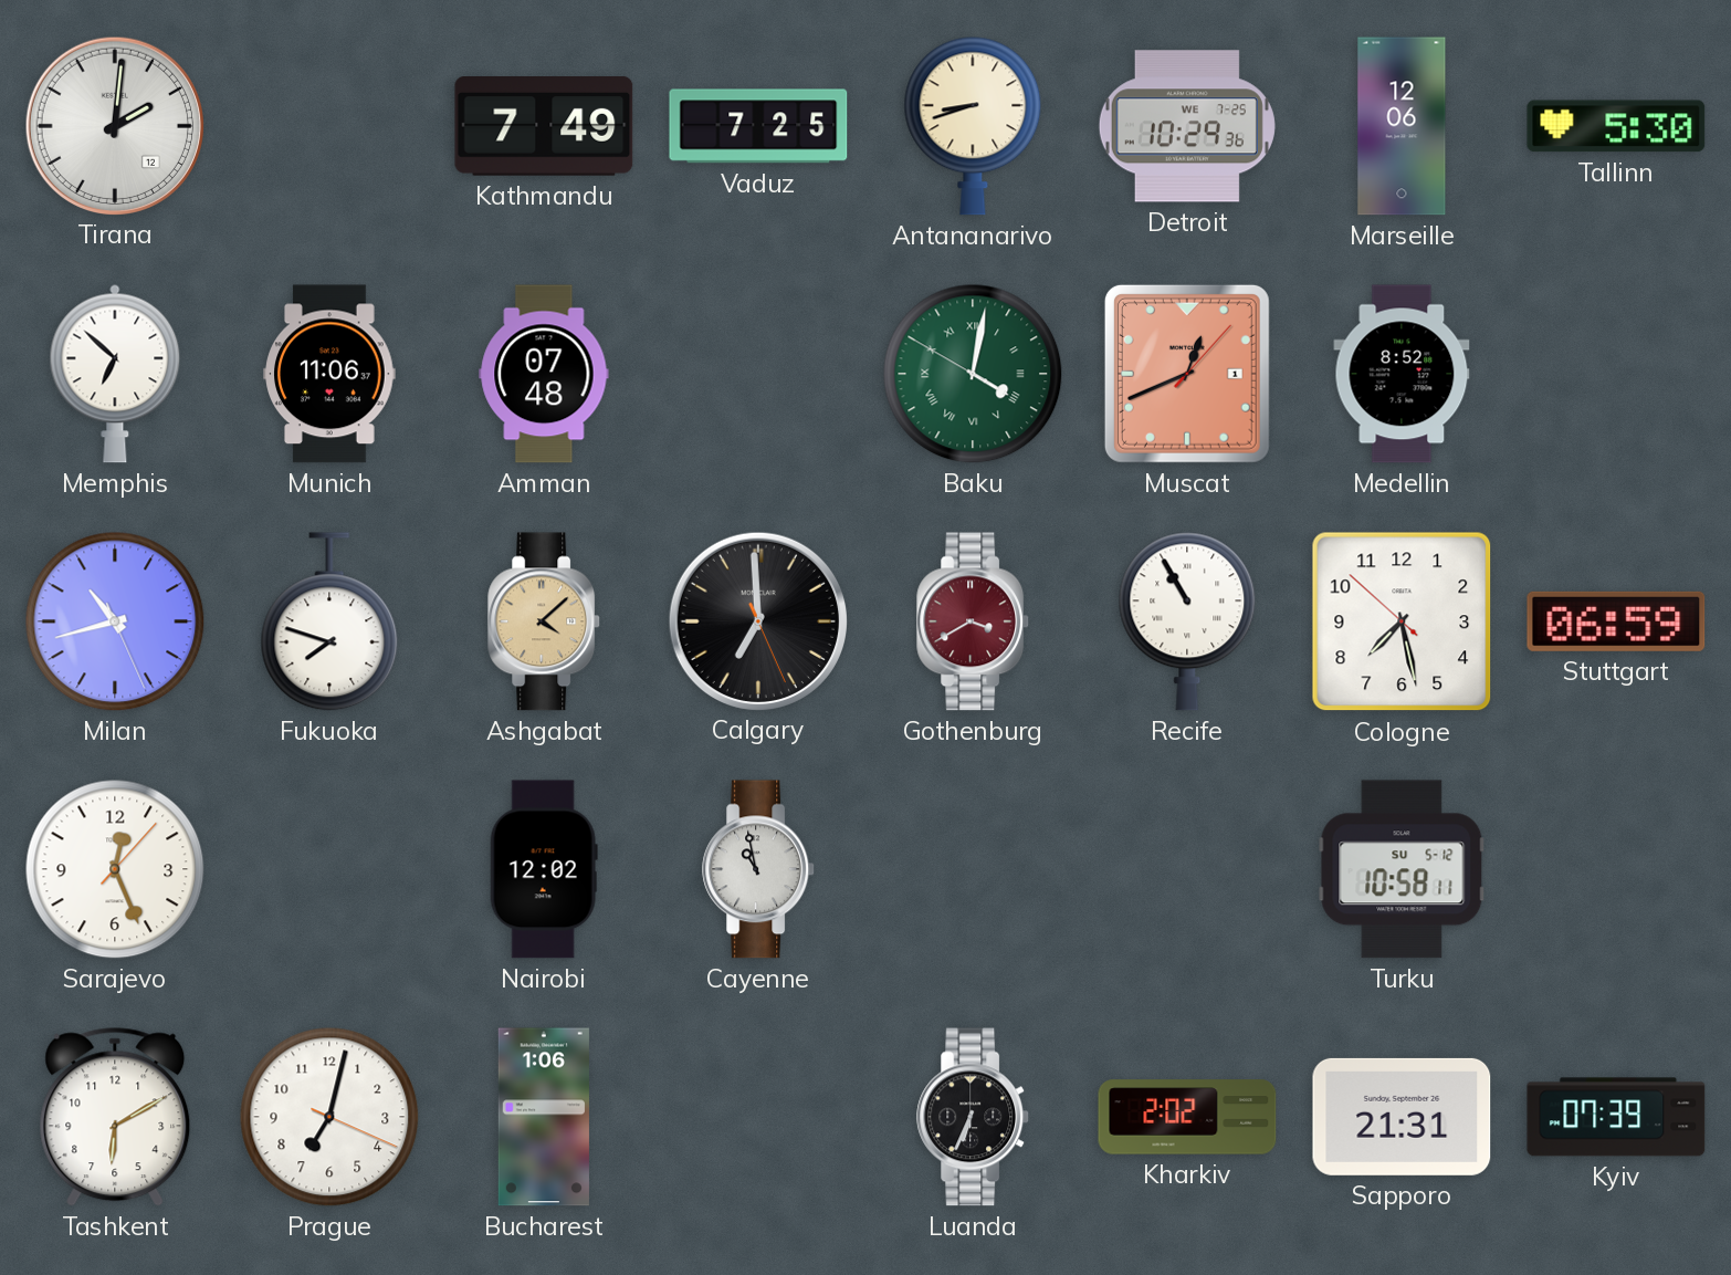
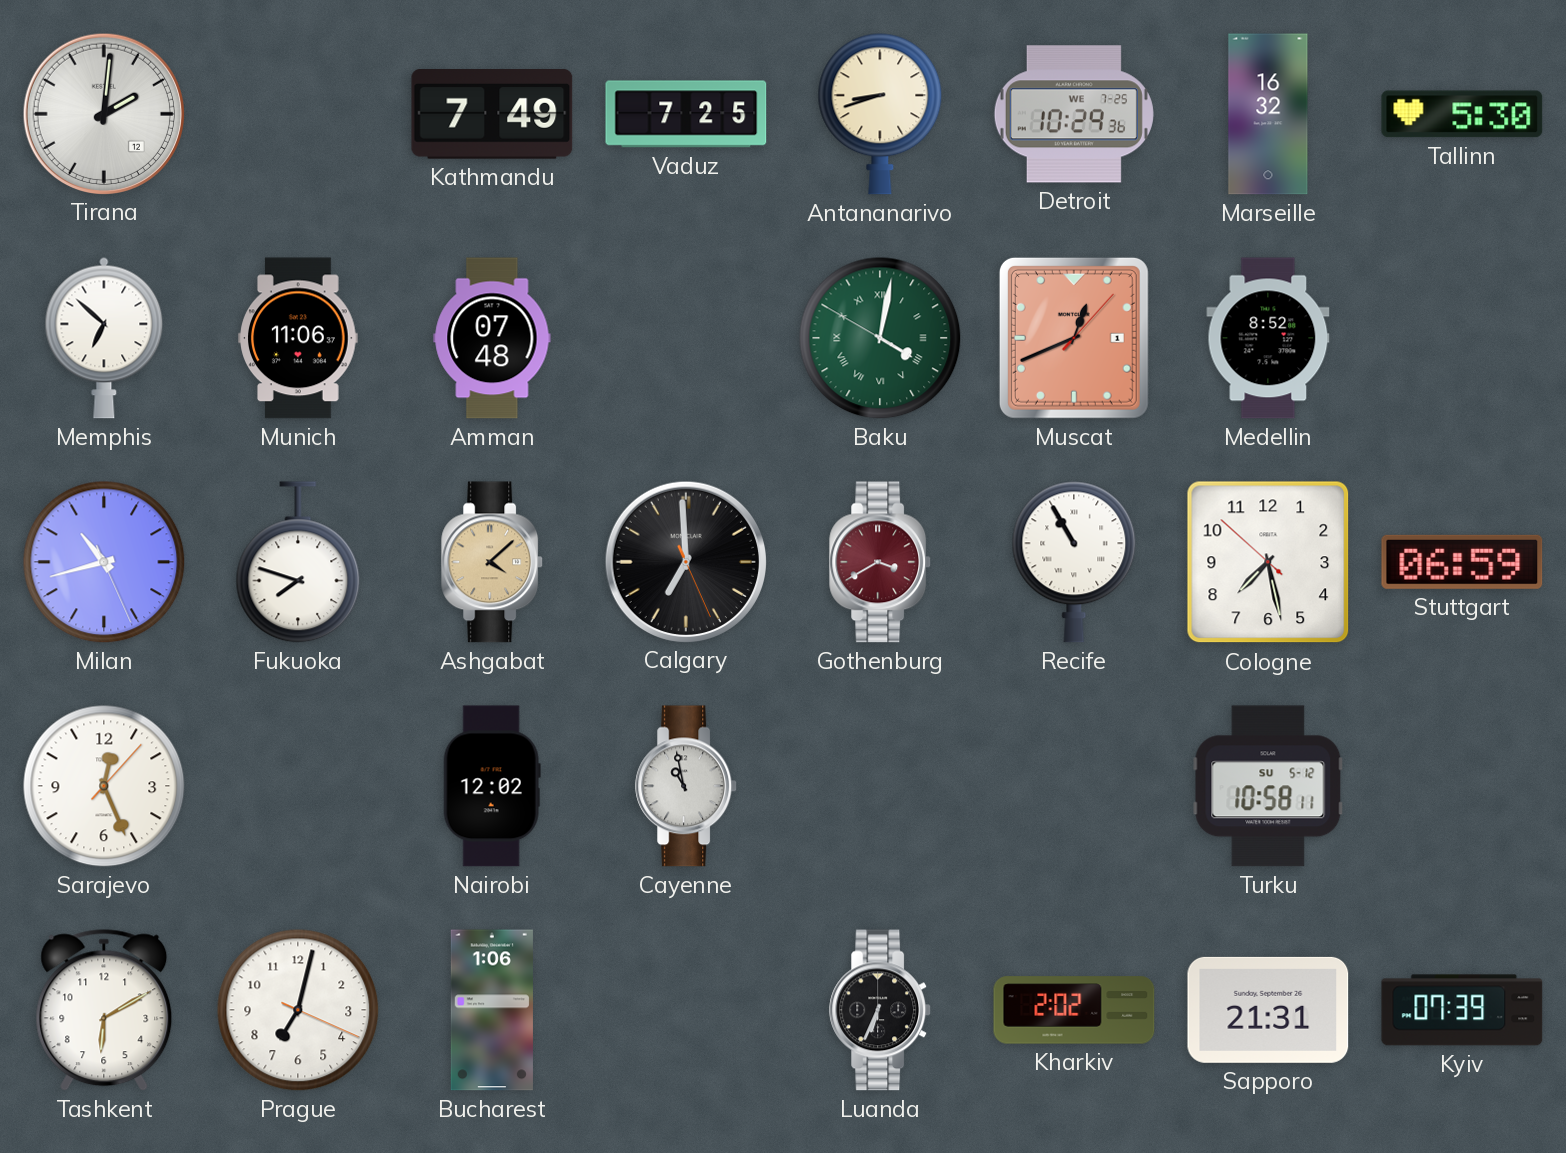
Marseille: 12:06 -> 16:32
